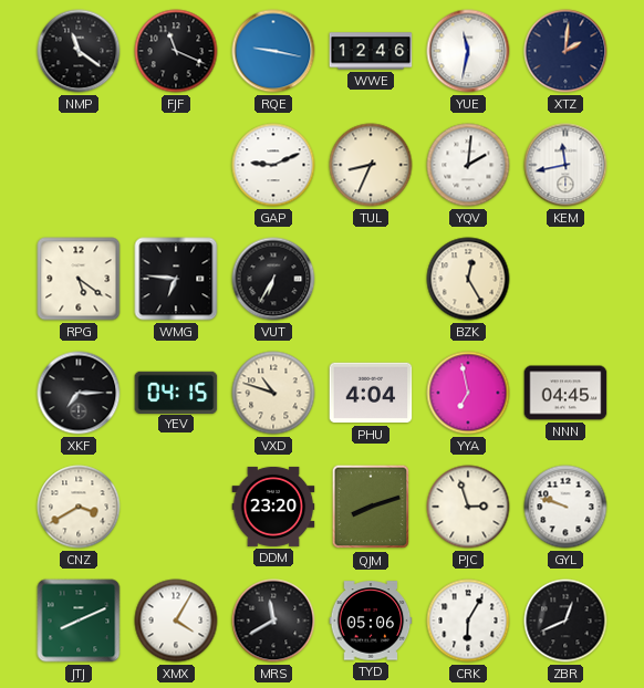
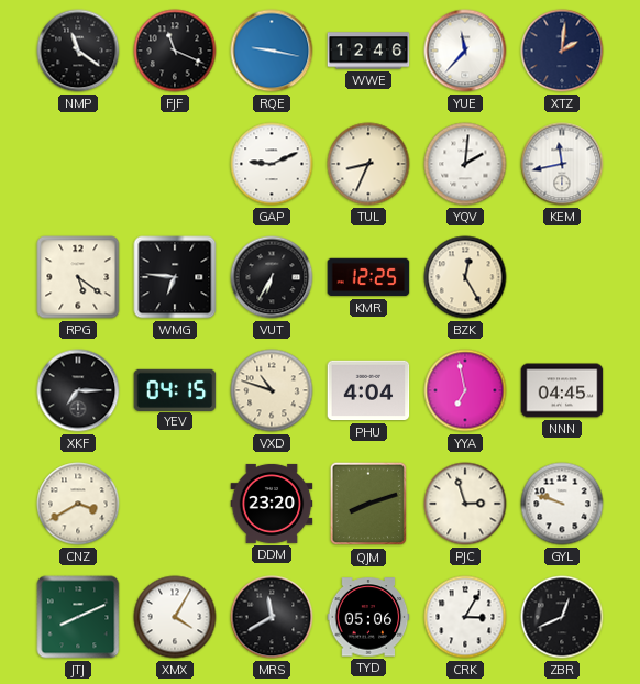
YUE: 11:32 -> 11:37
KMR: none -> 12:25
CRK: 6:05 -> 3:05
